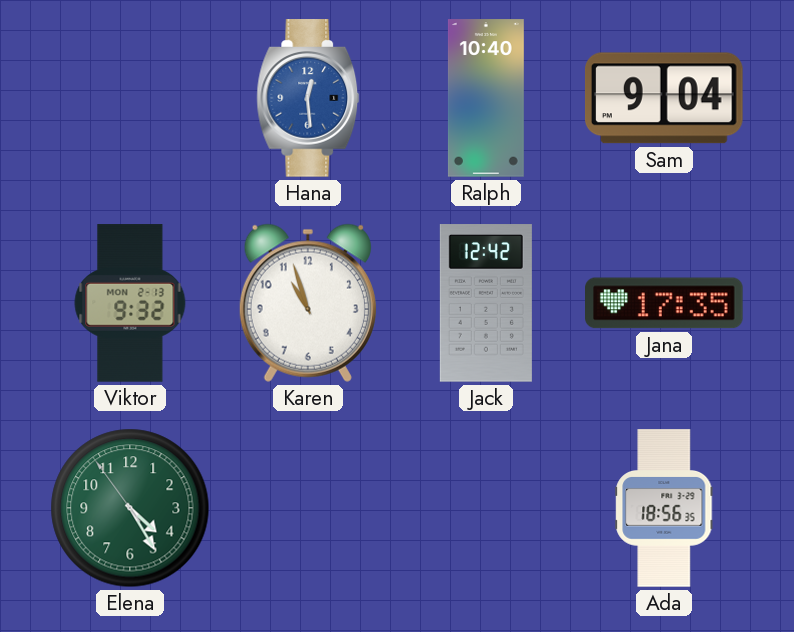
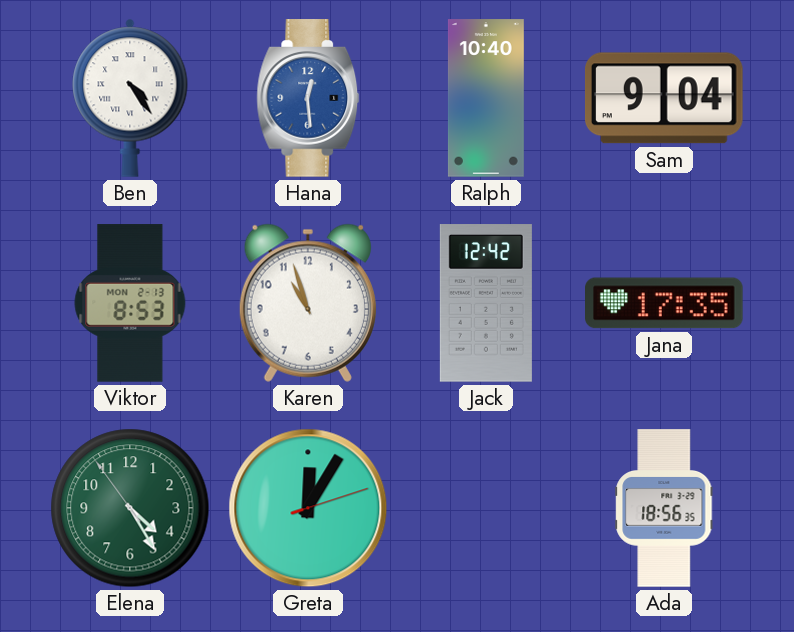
Ben: none -> 4:24
Viktor: 9:32 -> 8:53
Greta: none -> 12:05
